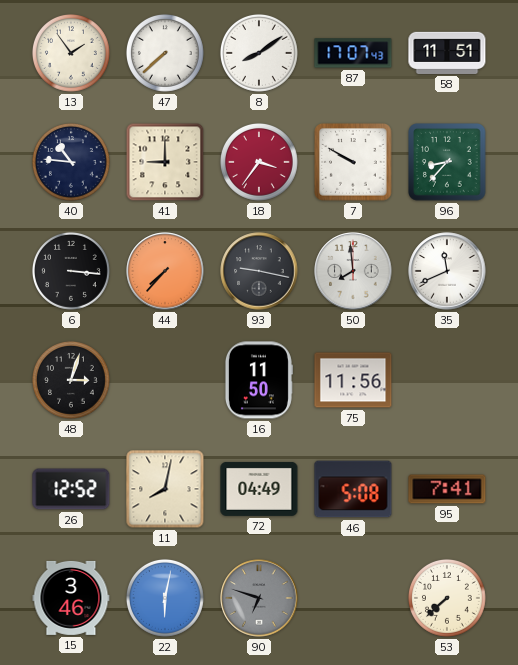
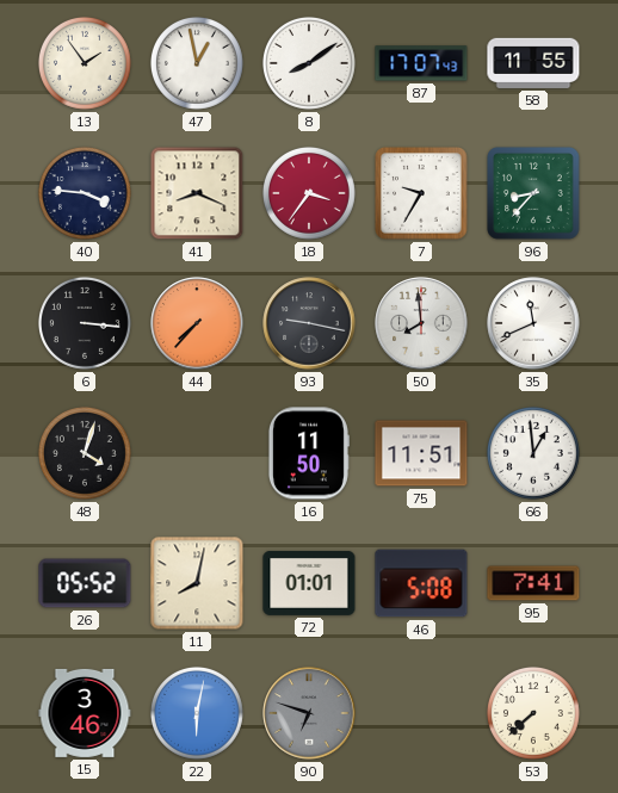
47: 7:38 -> 12:58
58: 11:51 -> 11:55
40: 10:46 -> 3:46
41: 9:00 -> 8:19
7: 9:50 -> 9:35
48: 3:03 -> 4:03
75: 11:56 -> 11:51
66: none -> 12:59
26: 12:52 -> 05:52
72: 04:49 -> 01:01
